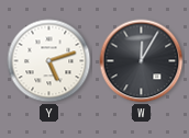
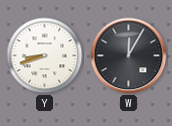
Y: 5:12 -> 8:42
